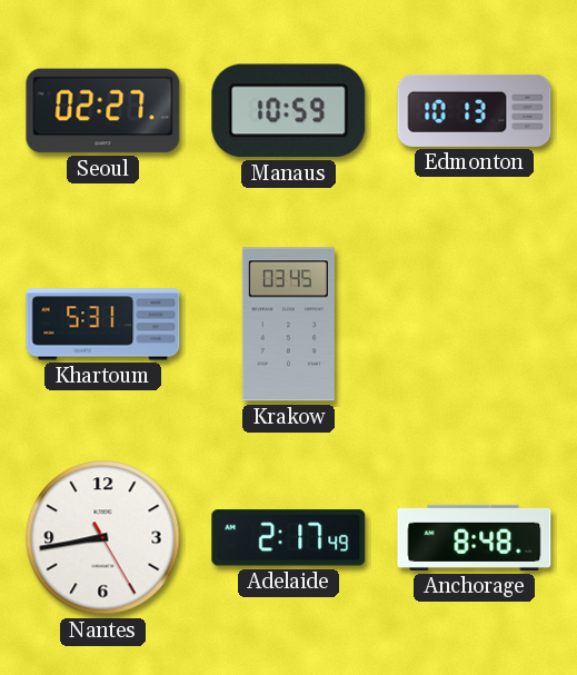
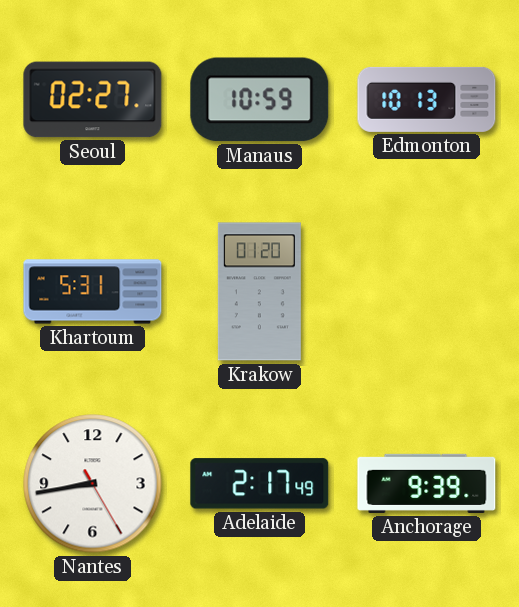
Krakow: 03:45 -> 01:20
Anchorage: 8:48 -> 9:39
